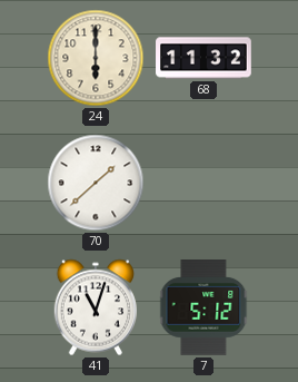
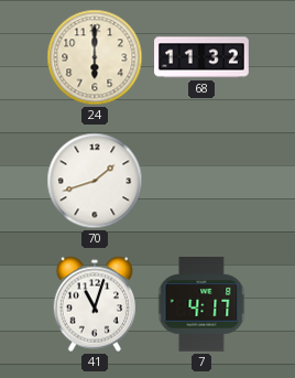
70: 1:38 -> 1:42
7: 5:12 -> 4:17
